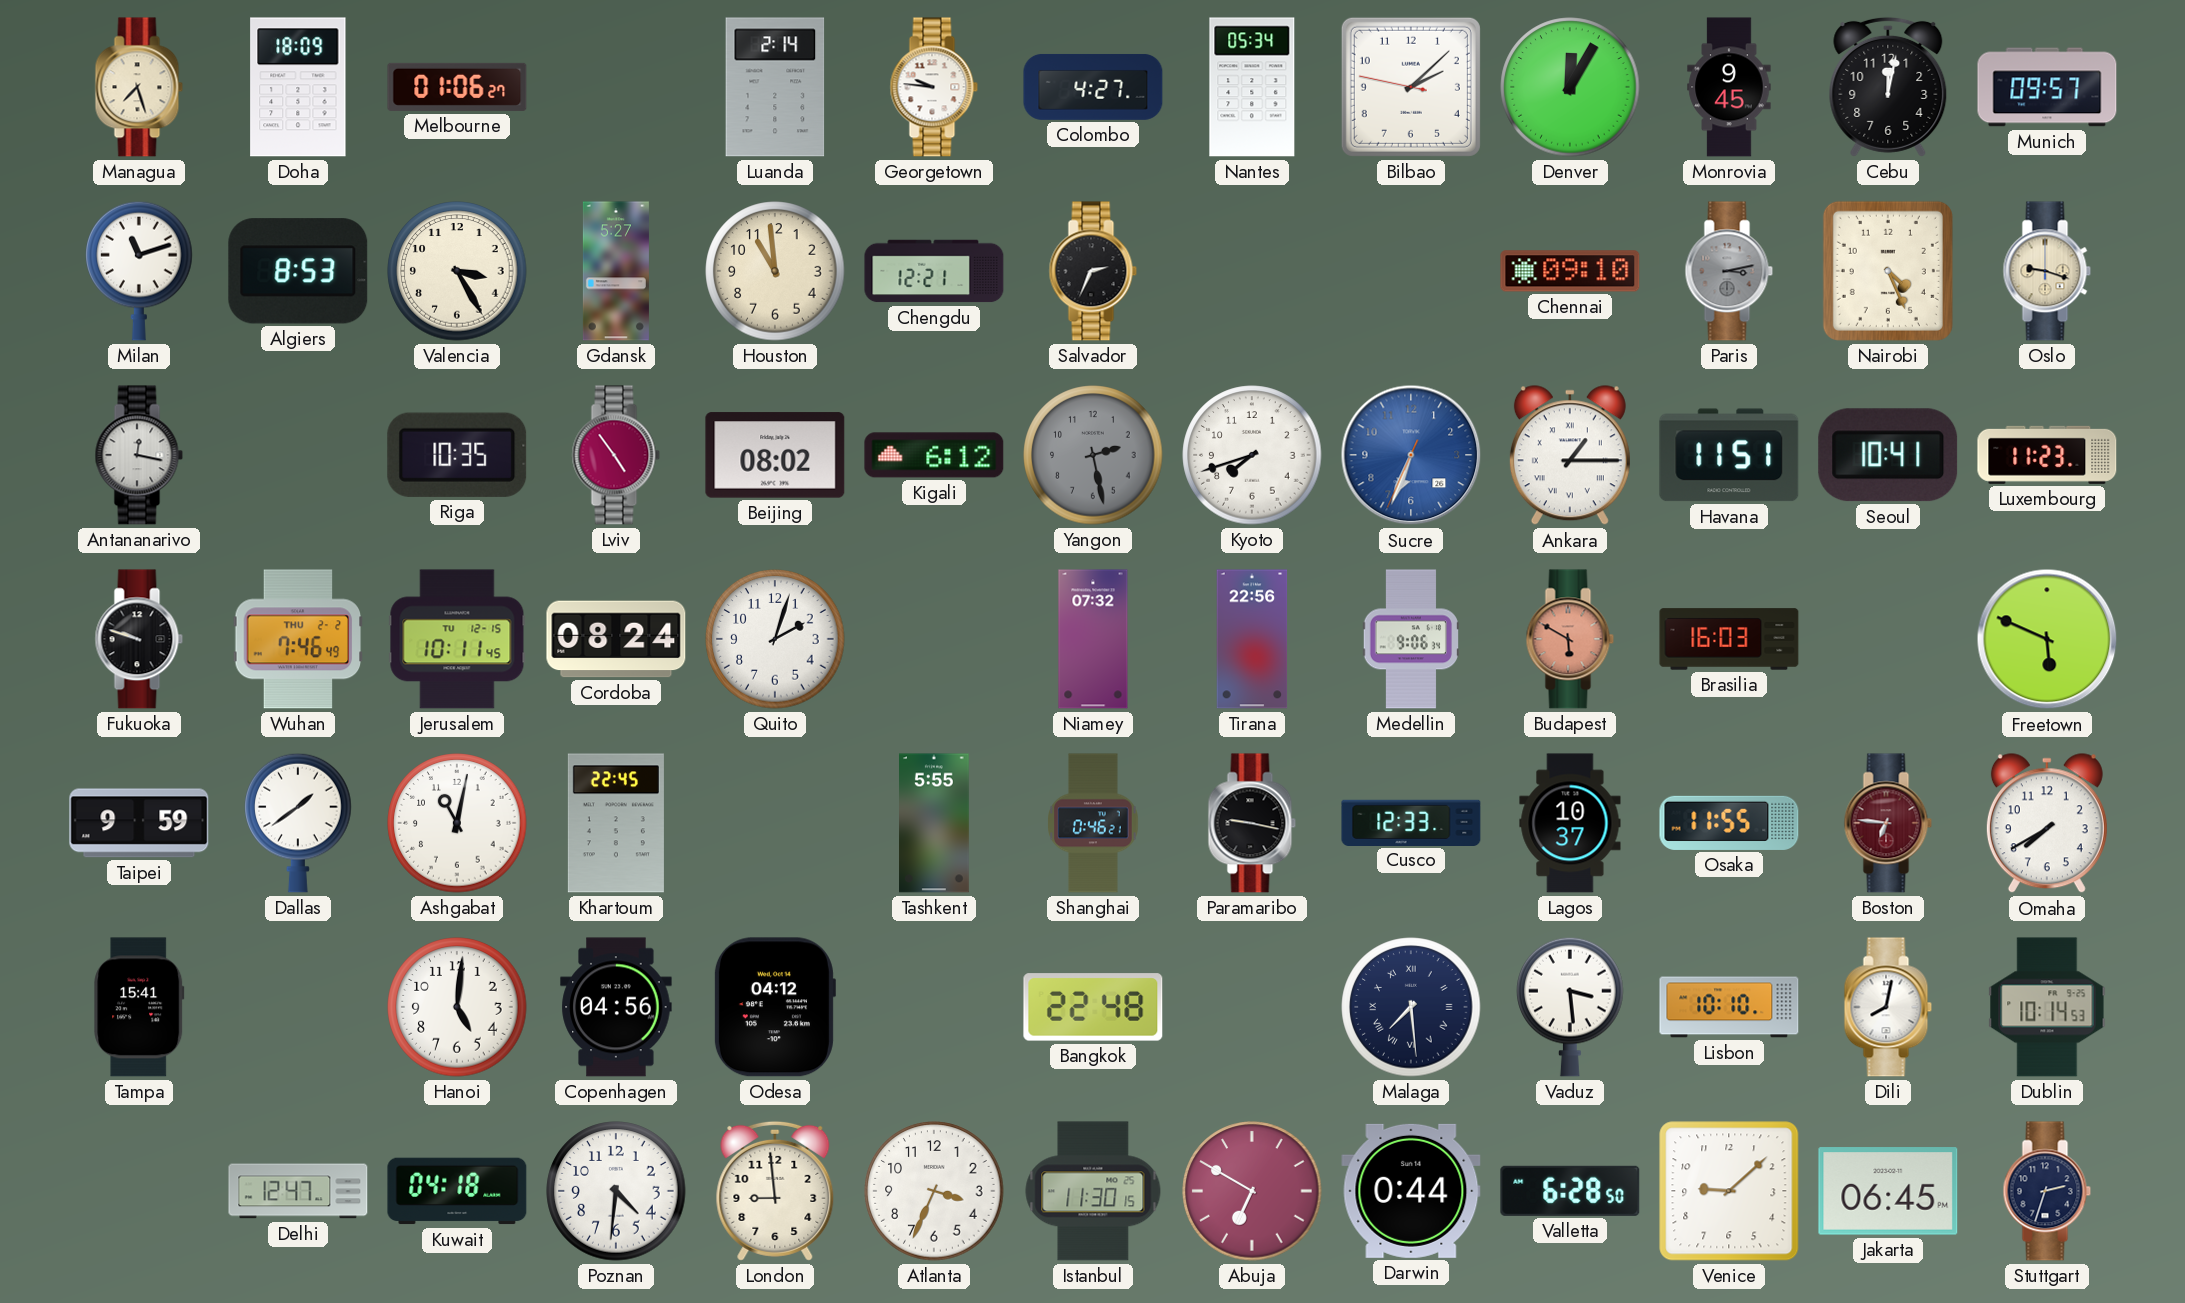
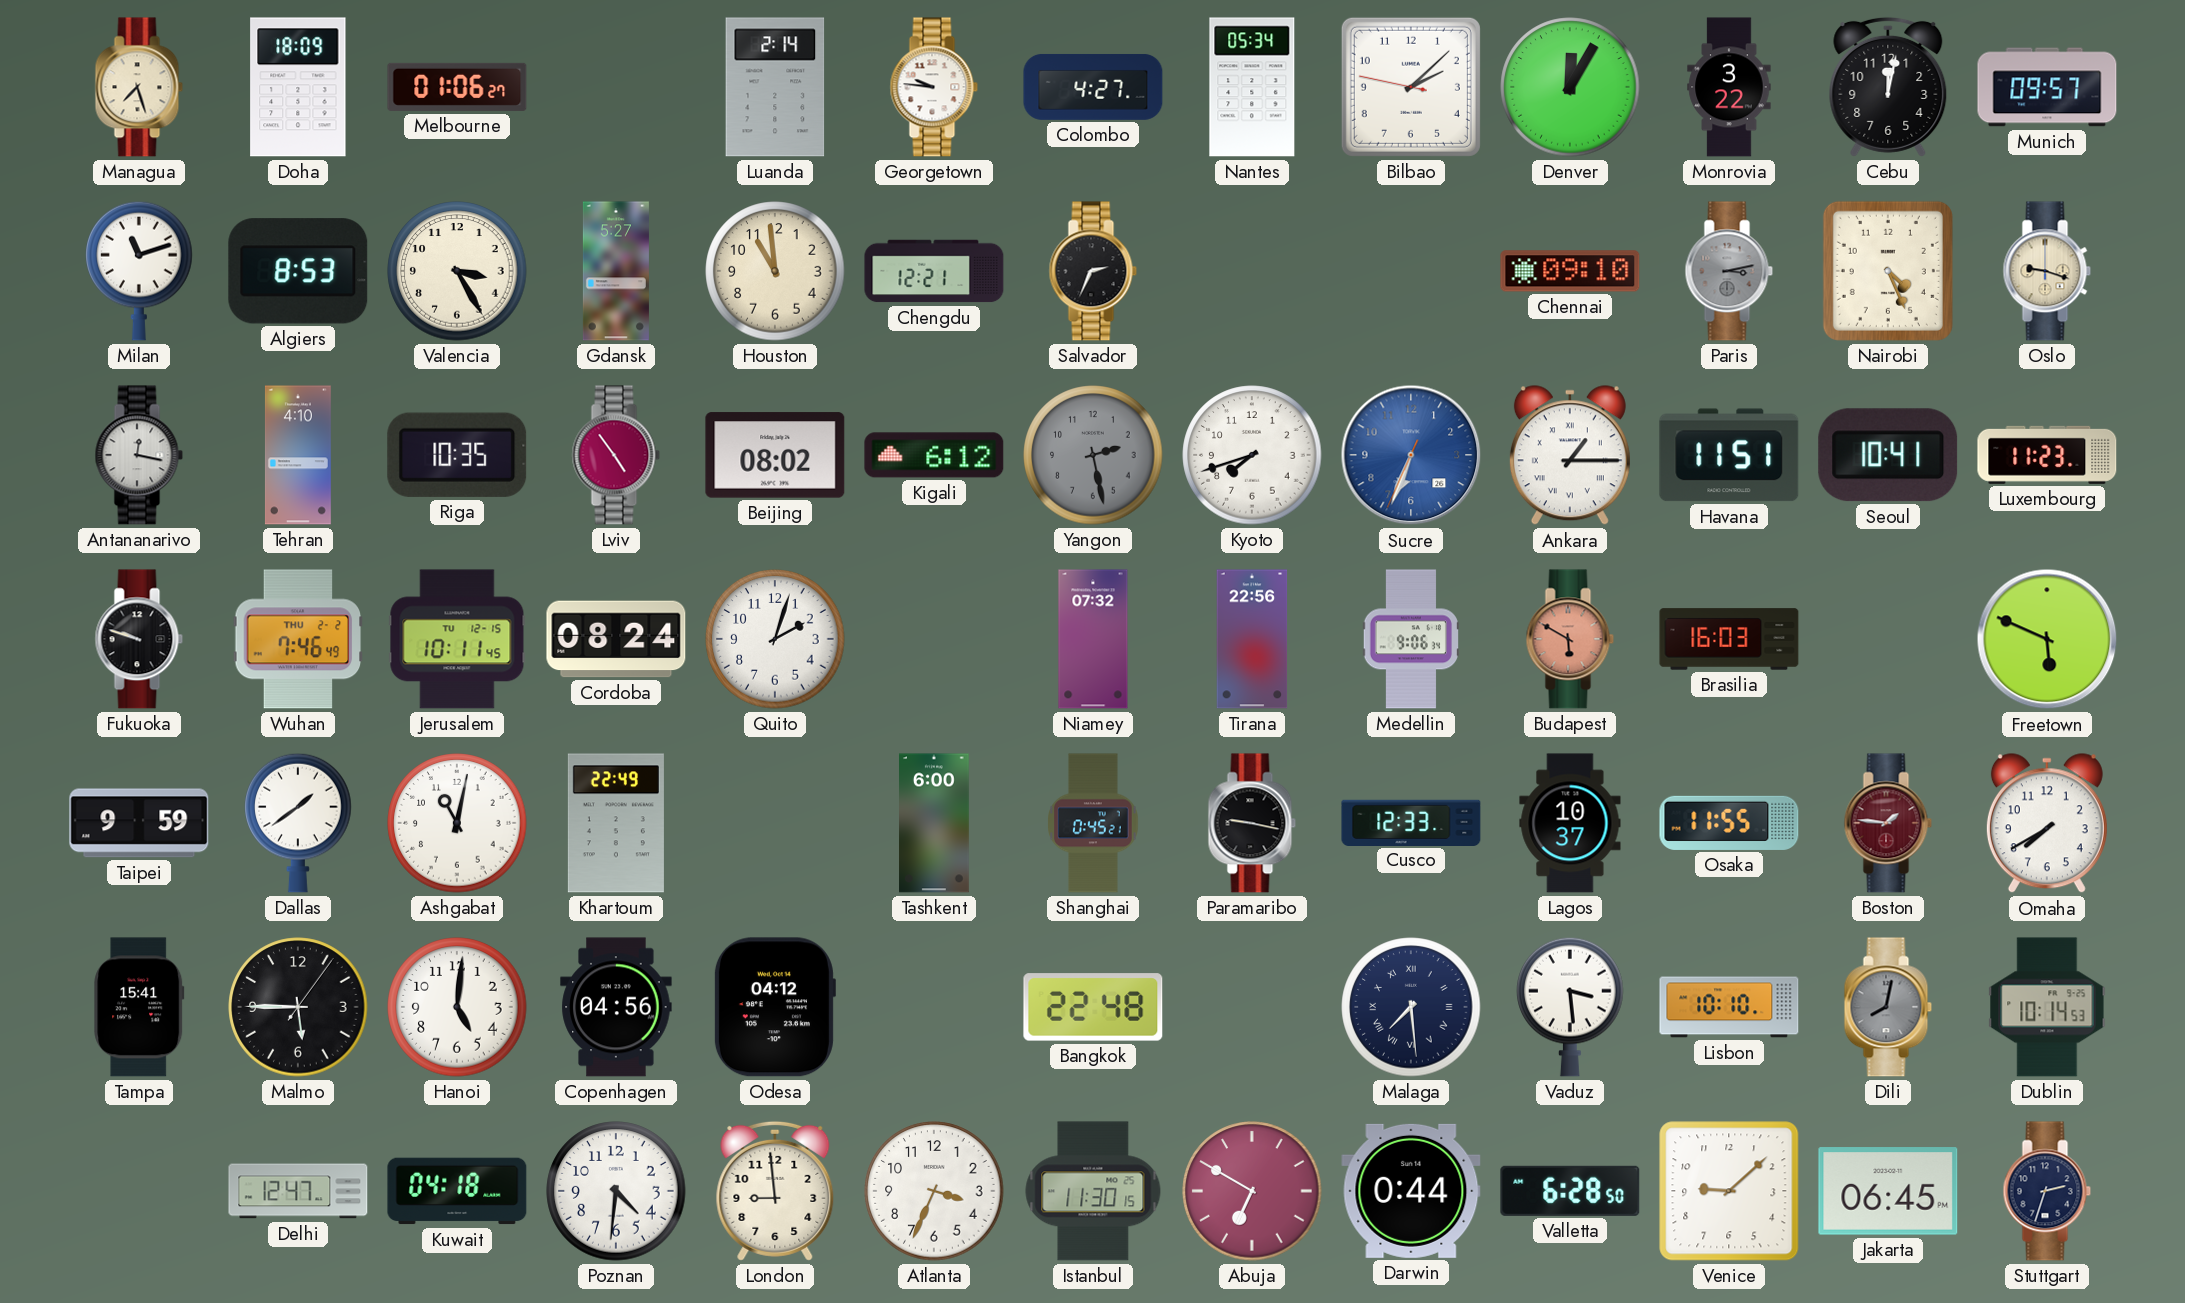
Monrovia: 9:45 -> 3:22
Tehran: none -> 4:10
Khartoum: 22:45 -> 22:49
Tashkent: 5:55 -> 6:00
Shanghai: 0:46 -> 0:45
Boston: 6:46 -> 1:46
Malmo: none -> 5:45
Dili dial: white -> grey
